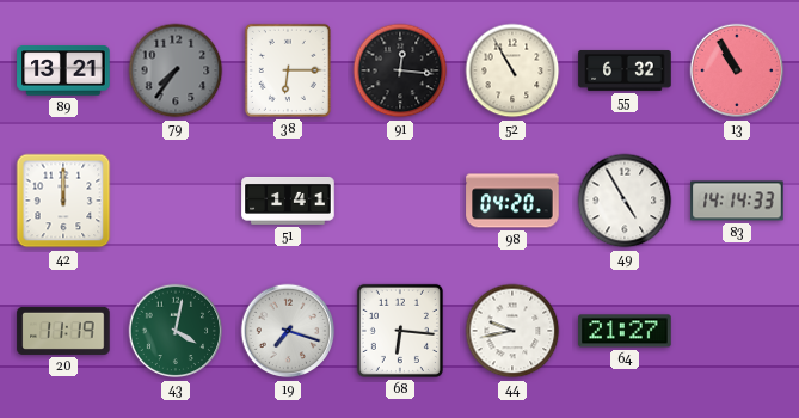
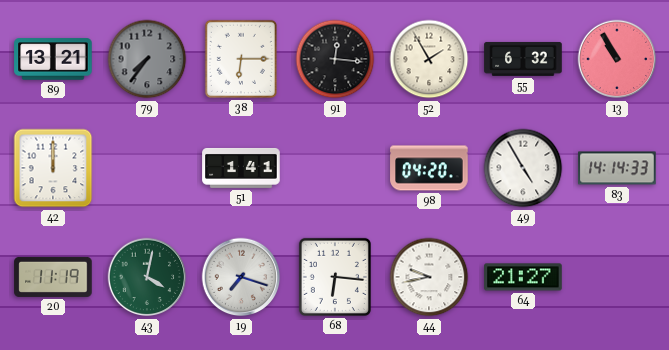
52: 10:55 -> 1:55
